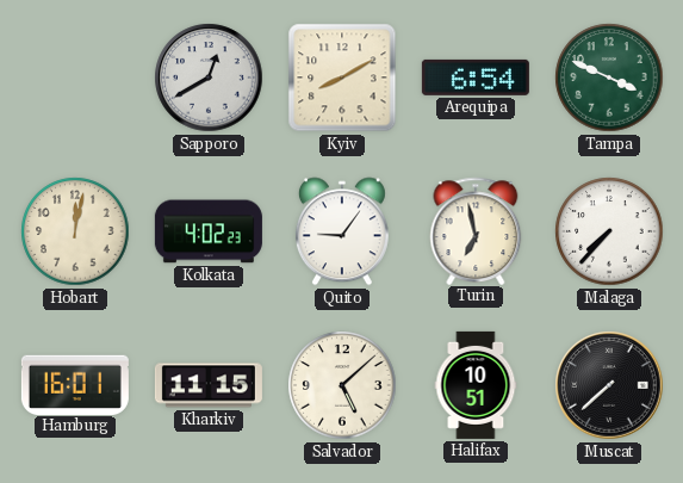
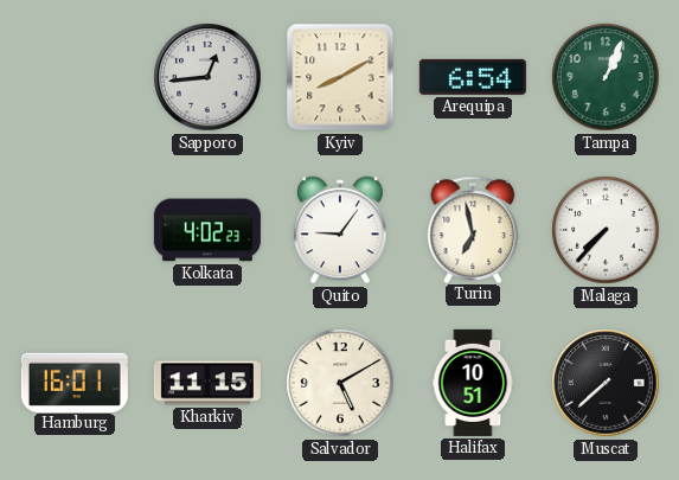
Sapporo: 12:40 -> 12:44
Tampa: 3:49 -> 1:04
Hobart: 12:02 -> none
Salvador: 5:08 -> 5:10
